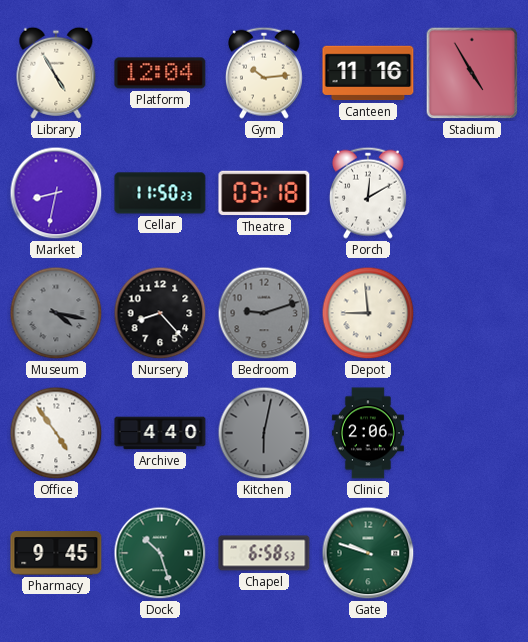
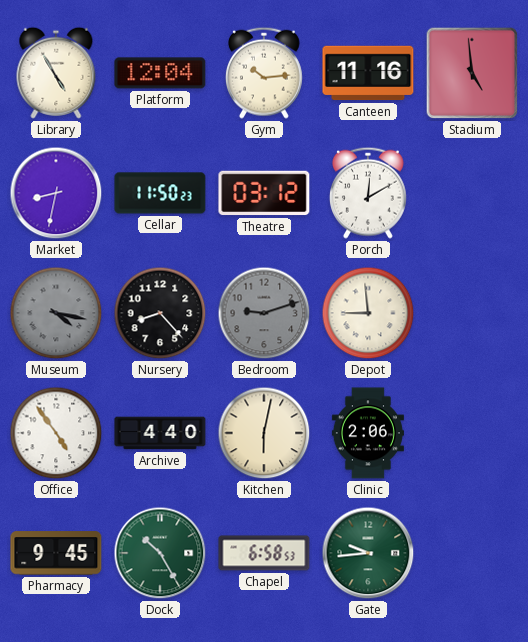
Stadium: 4:55 -> 4:59
Theatre: 03:18 -> 03:12
Kitchen dial: grey -> cream
Dock: 10:27 -> 10:25
Gate: 9:48 -> 9:44
